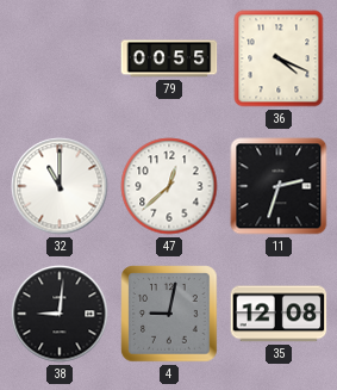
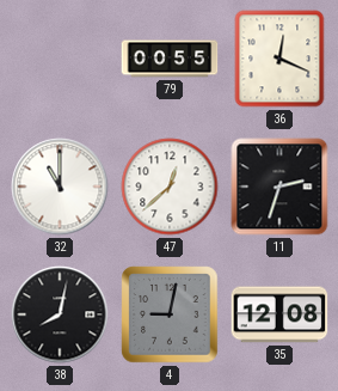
36: 4:19 -> 12:19
38: 9:01 -> 8:02
